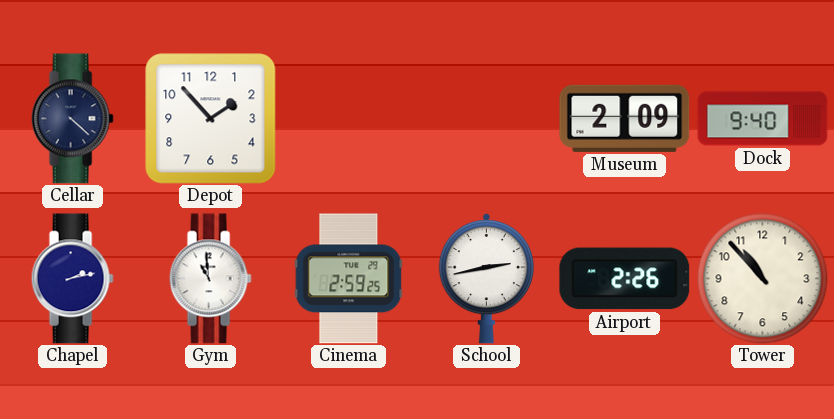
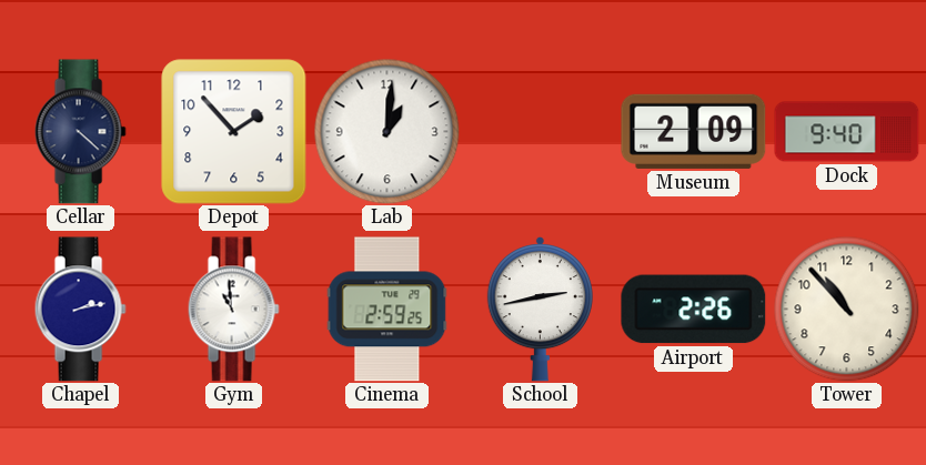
Lab: none -> 1:01
